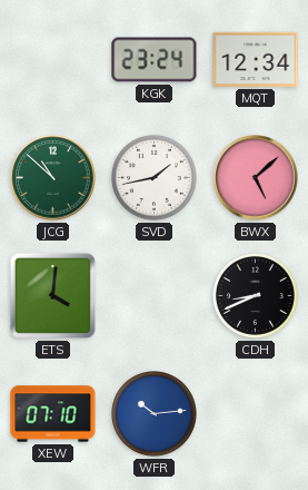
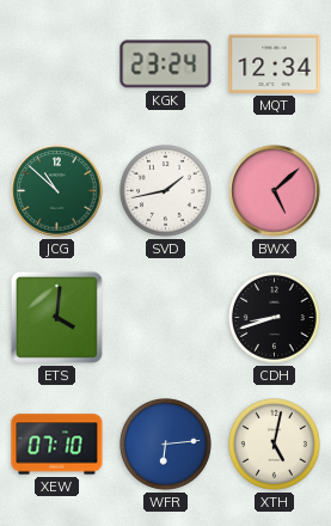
CDH: 8:41 -> 8:42
WFR: 10:14 -> 6:14
XTH: none -> 5:02
